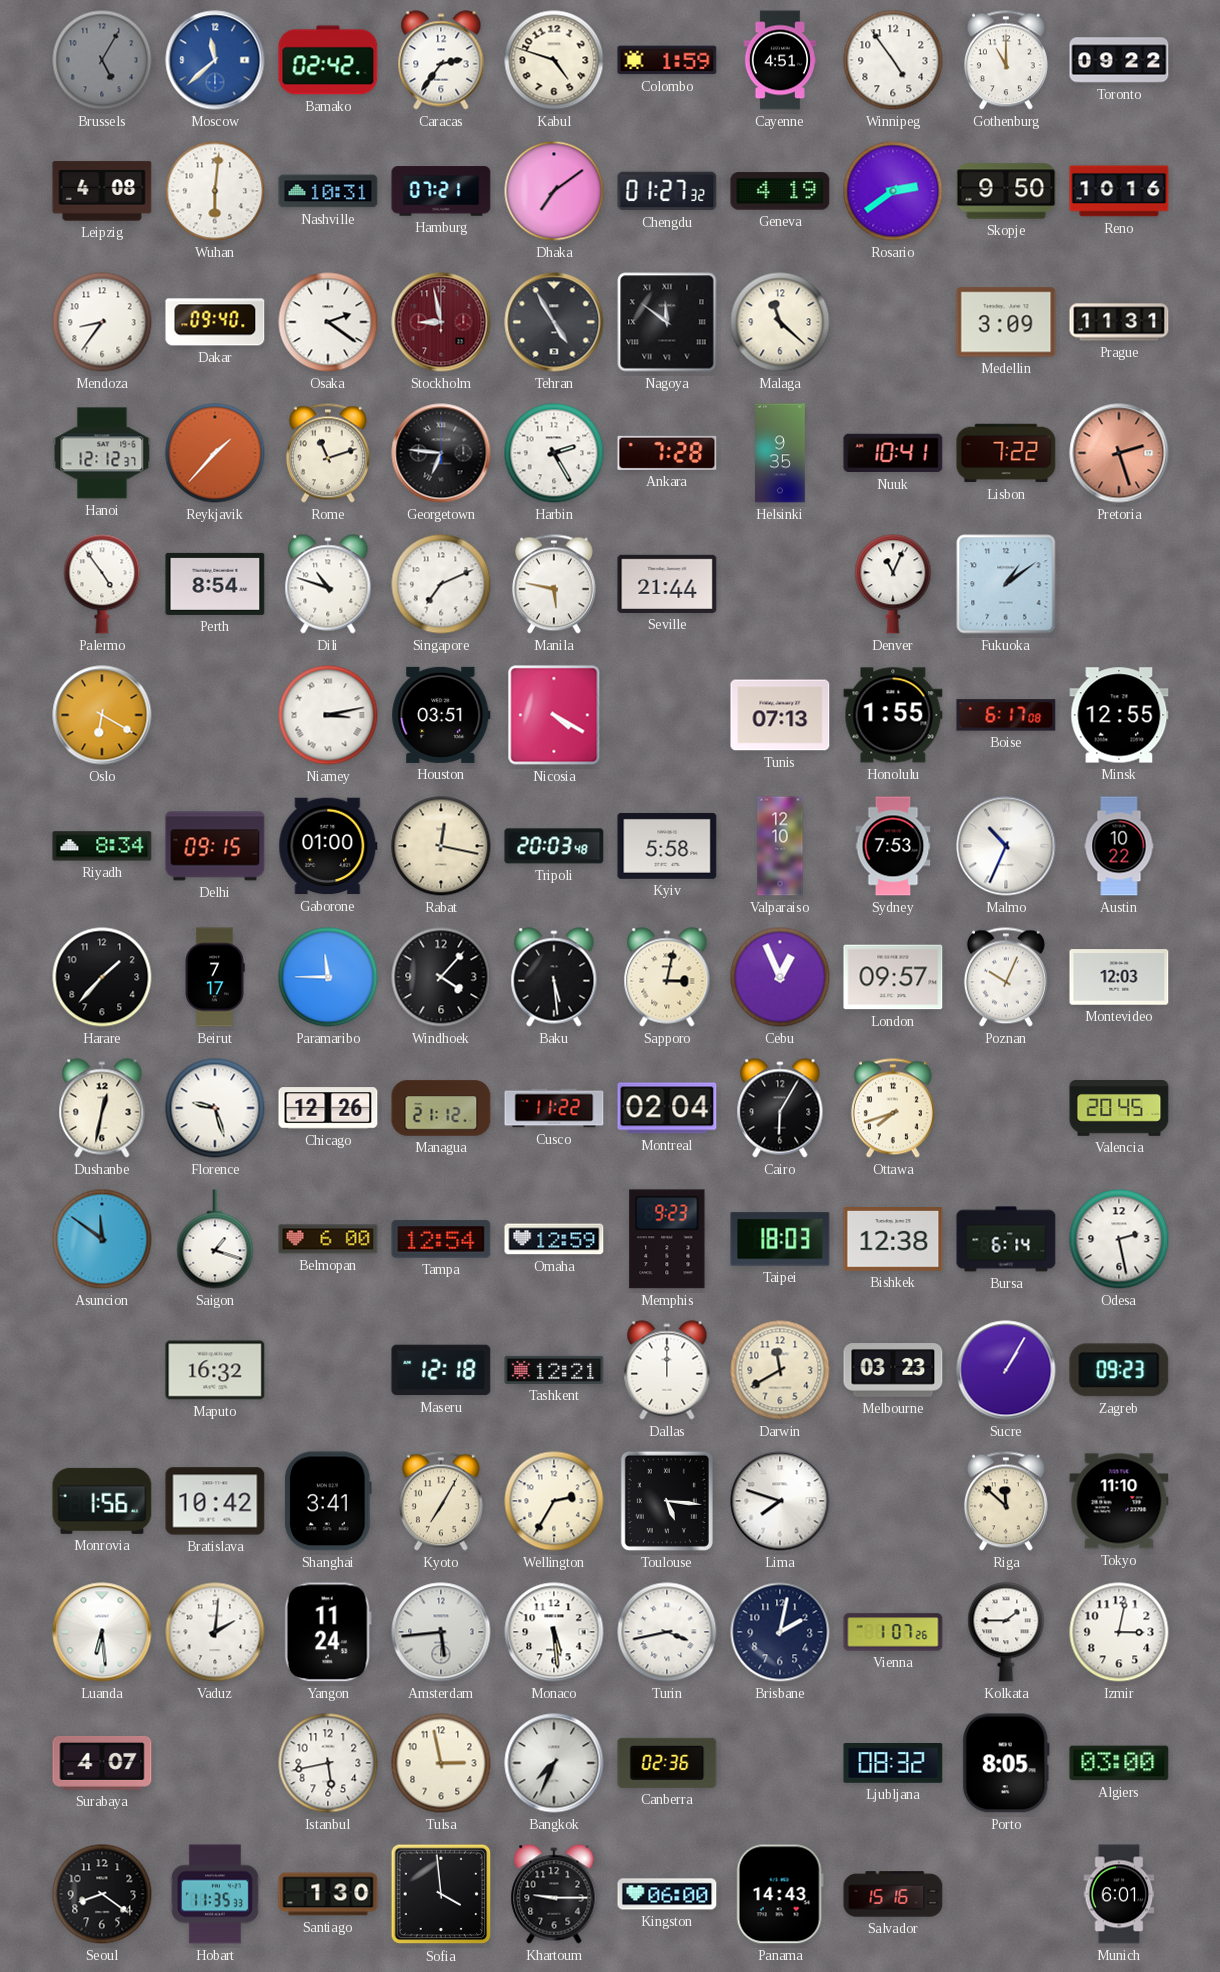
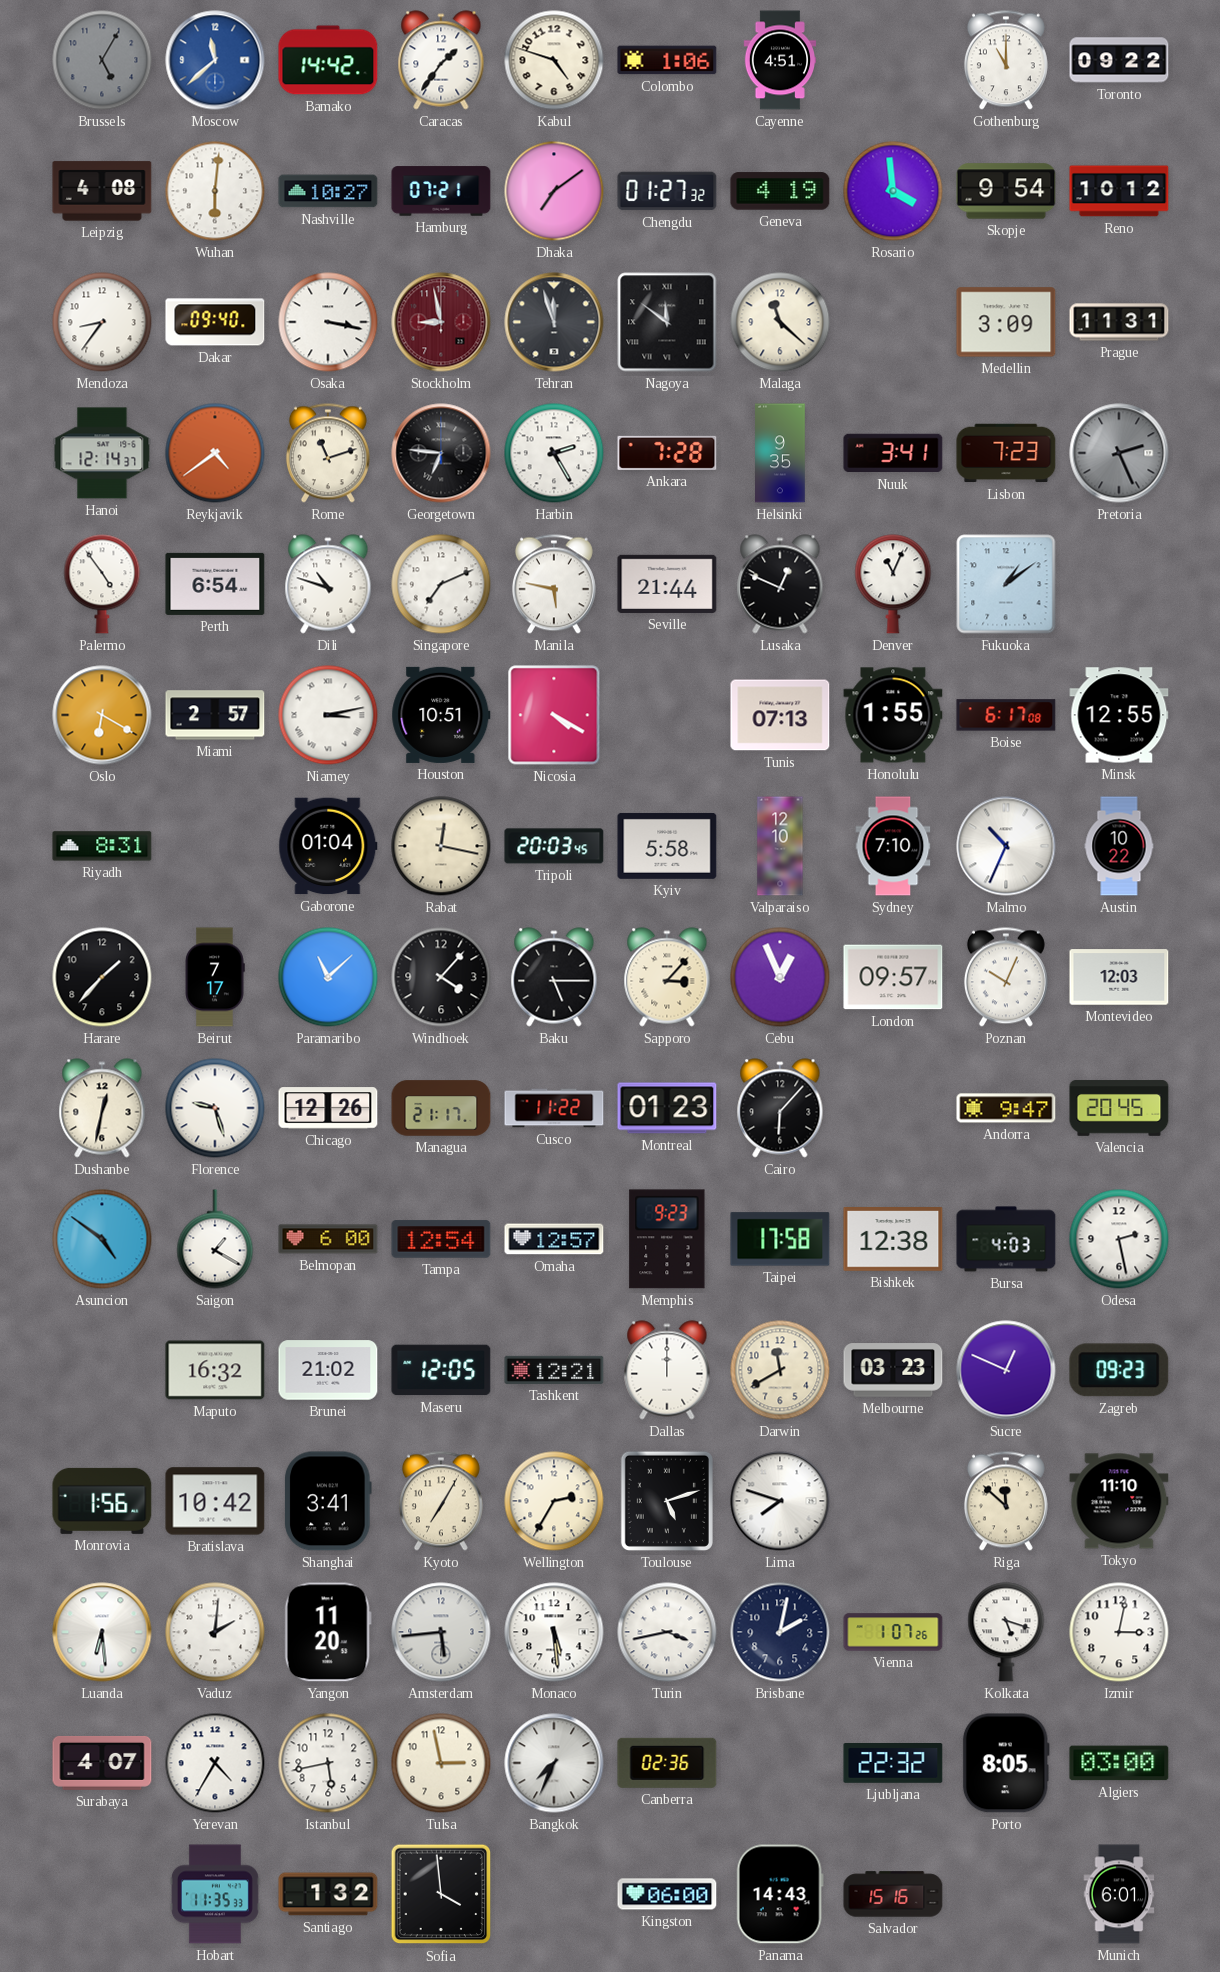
Bamako: 02:42 -> 14:42
Caracas: 2:36 -> 1:36
Colombo: 1:59 -> 1:06
Winnipeg: 4:54 -> none
Nashville: 10:31 -> 10:27
Rosario: 2:39 -> 3:59
Skopje: 9:50 -> 9:54
Reno: 10:16 -> 10:12
Osaka: 2:21 -> 3:17
Tehran: 4:55 -> 11:57
Hanoi: 12:12 -> 12:14
Reykjavik: 1:37 -> 4:39
Nuuk: 10:41 -> 3:41
Lisbon: 7:22 -> 7:23
Pretoria: 2:27 -> 2:26
Pretoria dial: salmon -> grey
Perth: 8:54 -> 6:54
Lusaka: none -> 12:49
Miami: none -> 2:57
Houston: 03:51 -> 10:51
Riyadh: 8:34 -> 8:31
Delhi: 09:15 -> none
Gaborone: 01:00 -> 01:04
Tripoli: 20:03:48 -> 20:03:45
Sydney: 7:53 -> 7:10
Paramaribo: 11:45 -> 11:08
Baku: 5:29 -> 5:15
Sapporo: 3:02 -> 3:07
Managua: 21:12 -> 21:17
Montreal: 02:04 -> 01:23
Cairo: 6:05 -> 6:07
Ottawa: 7:42 -> none
Andorra: none -> 9:47
Asuncion: 11:51 -> 4:51
Saigon: 1:18 -> 1:20
Omaha: 12:59 -> 12:57
Taipei: 18:03 -> 17:58
Bursa: 6:14 -> 4:03
Brunei: none -> 21:02
Maseru: 12:18 -> 12:05
Sucre: 1:05 -> 12:49
Toulouse: 5:16 -> 5:12
Yangon: 11:24 -> 11:20
Kolkata: 1:45 -> 5:18
Yerevan: none -> 4:35
Ljubljana: 08:32 -> 22:32
Seoul: 8:21 -> none
Santiago: 1:30 -> 1:32
Khartoum: 9:15 -> none
